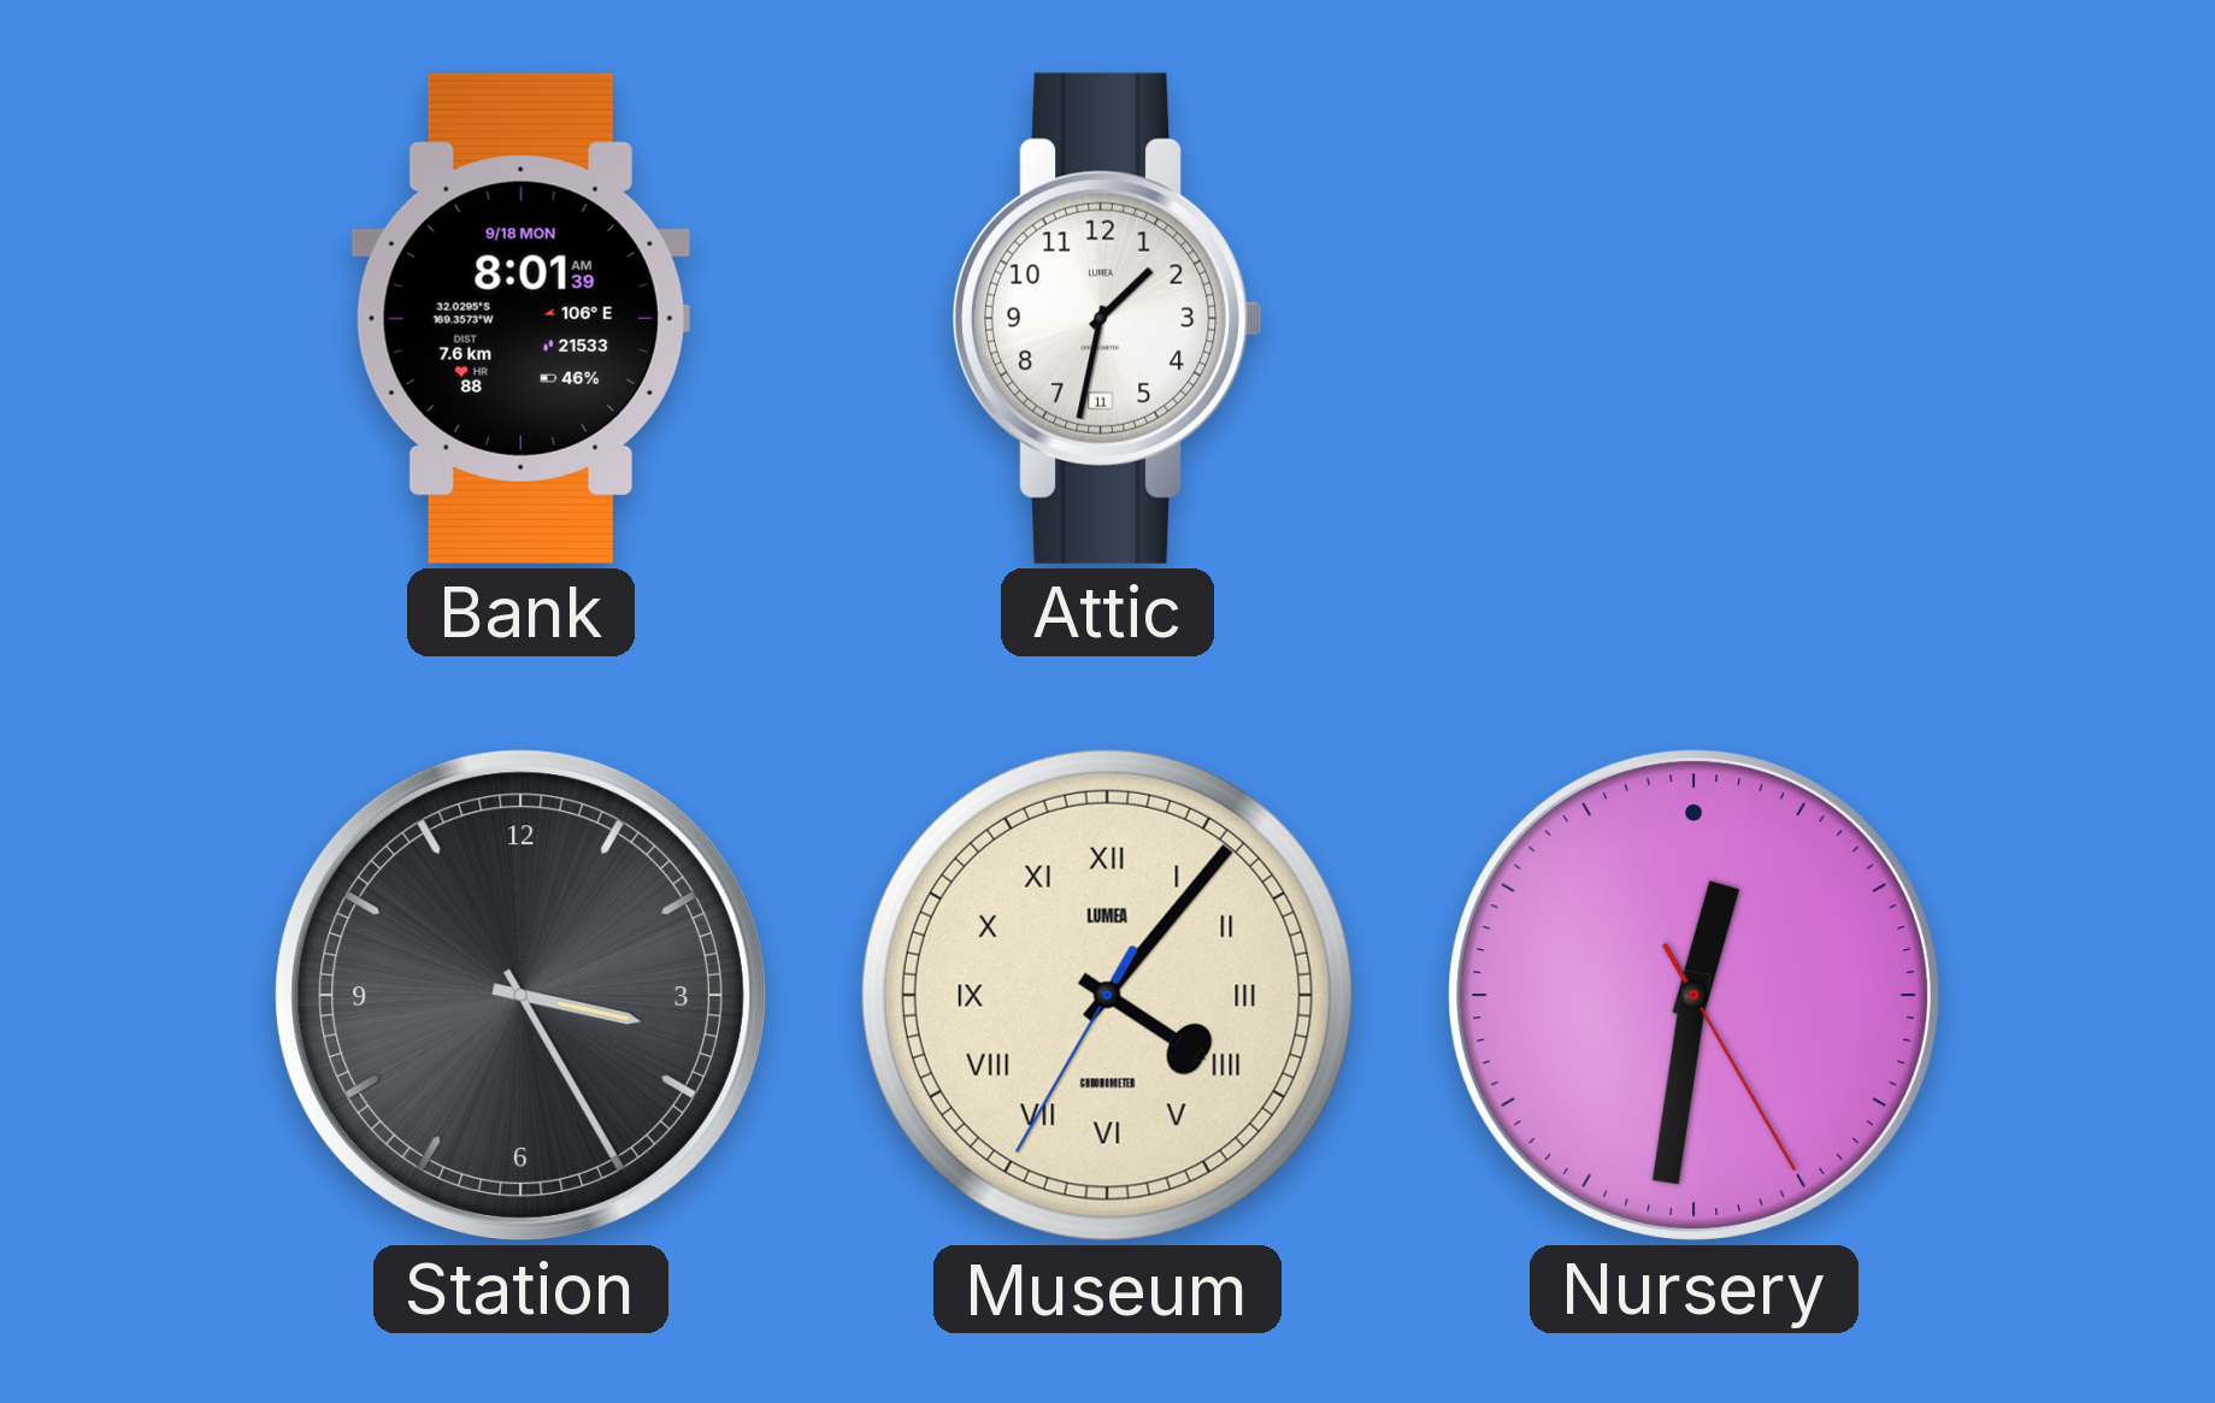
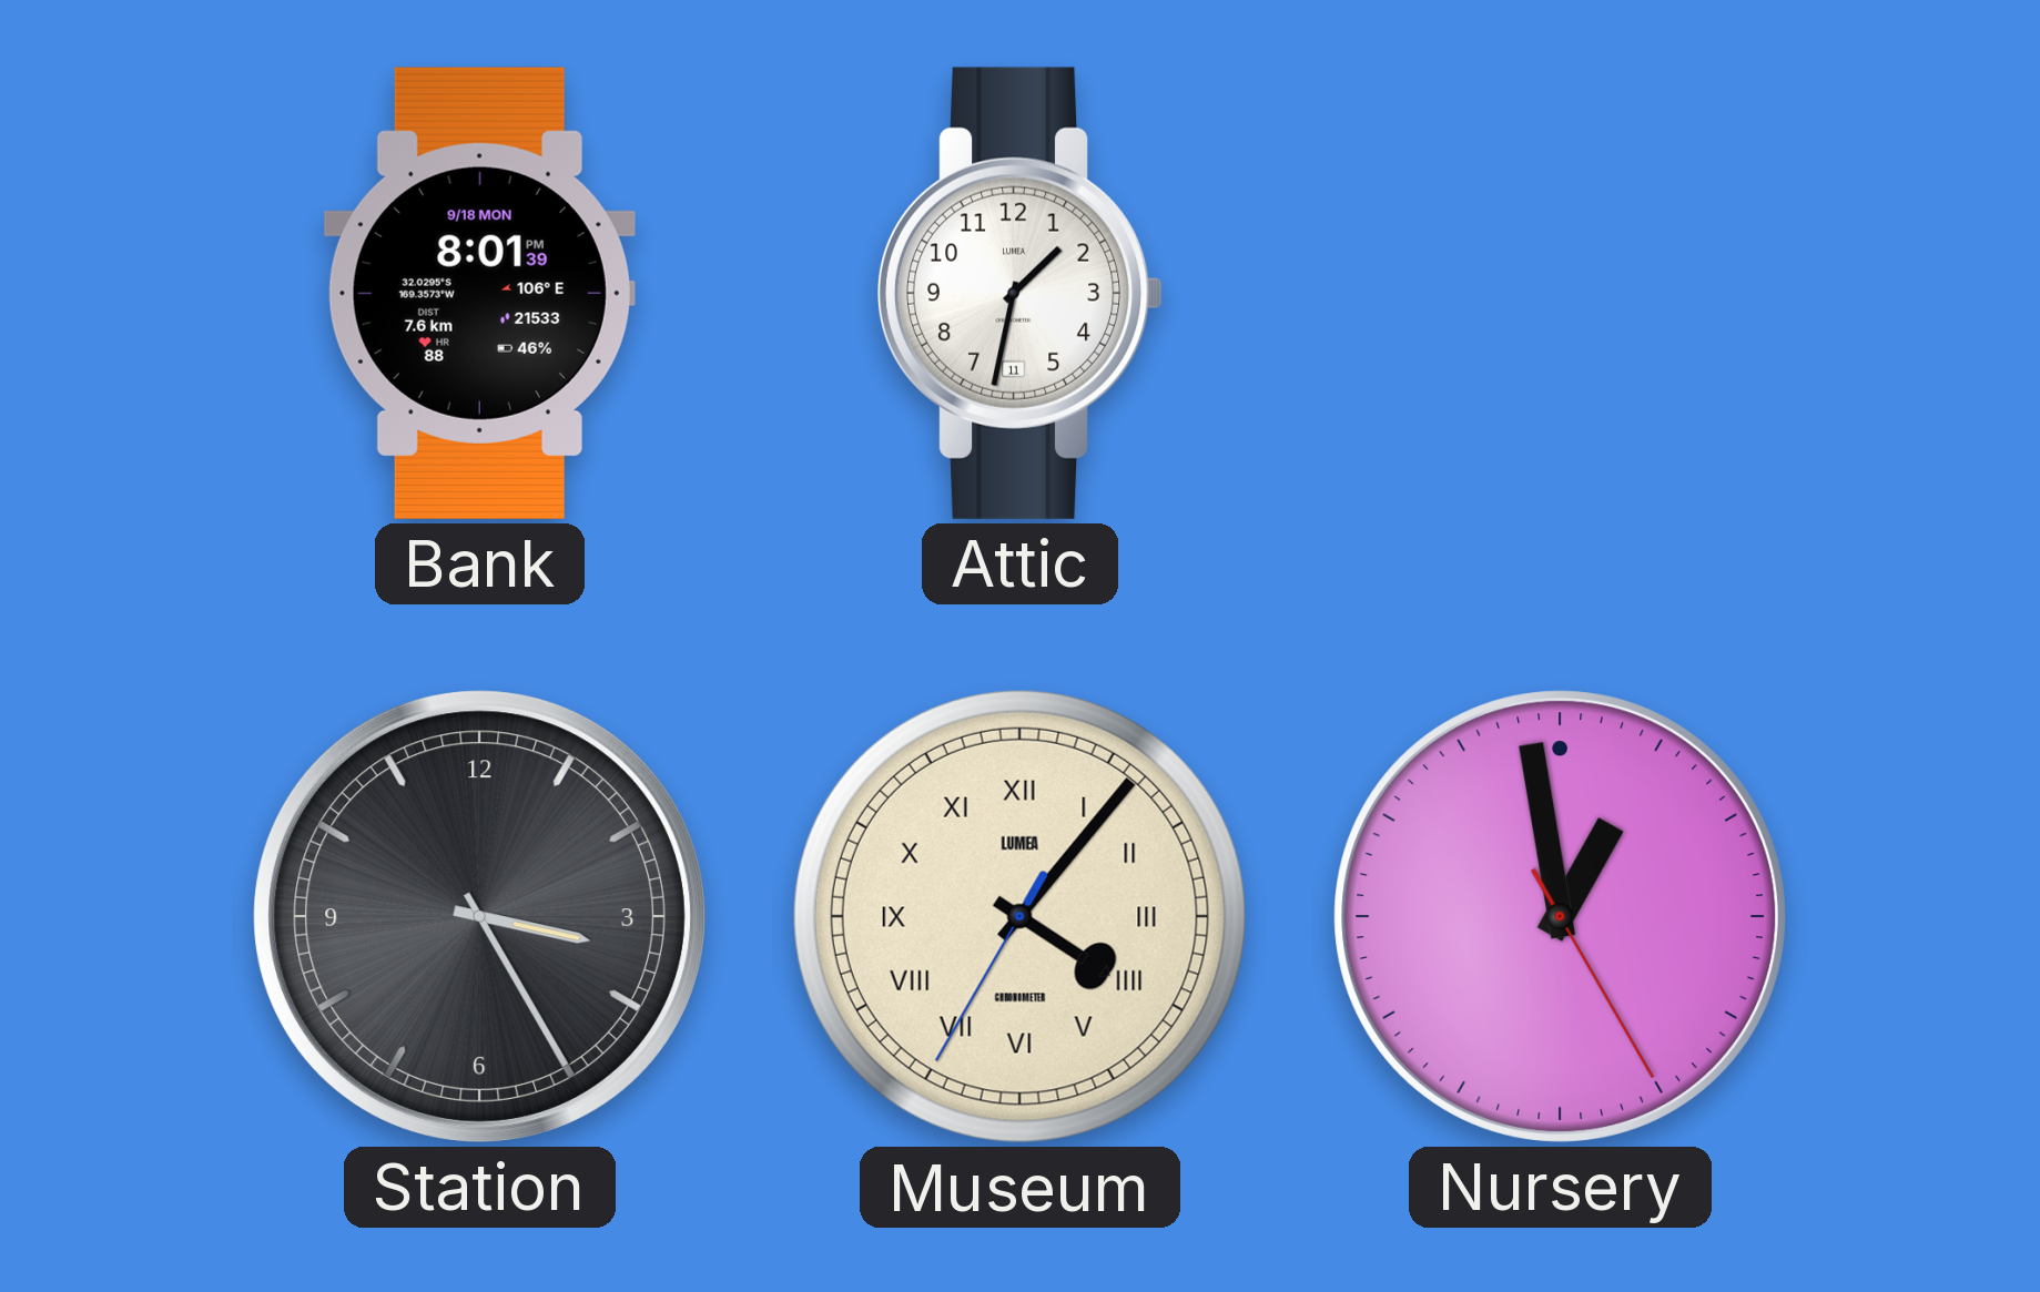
Bank: 8:01:39 AM -> 8:01:39 PM
Nursery: 12:31 -> 12:58
